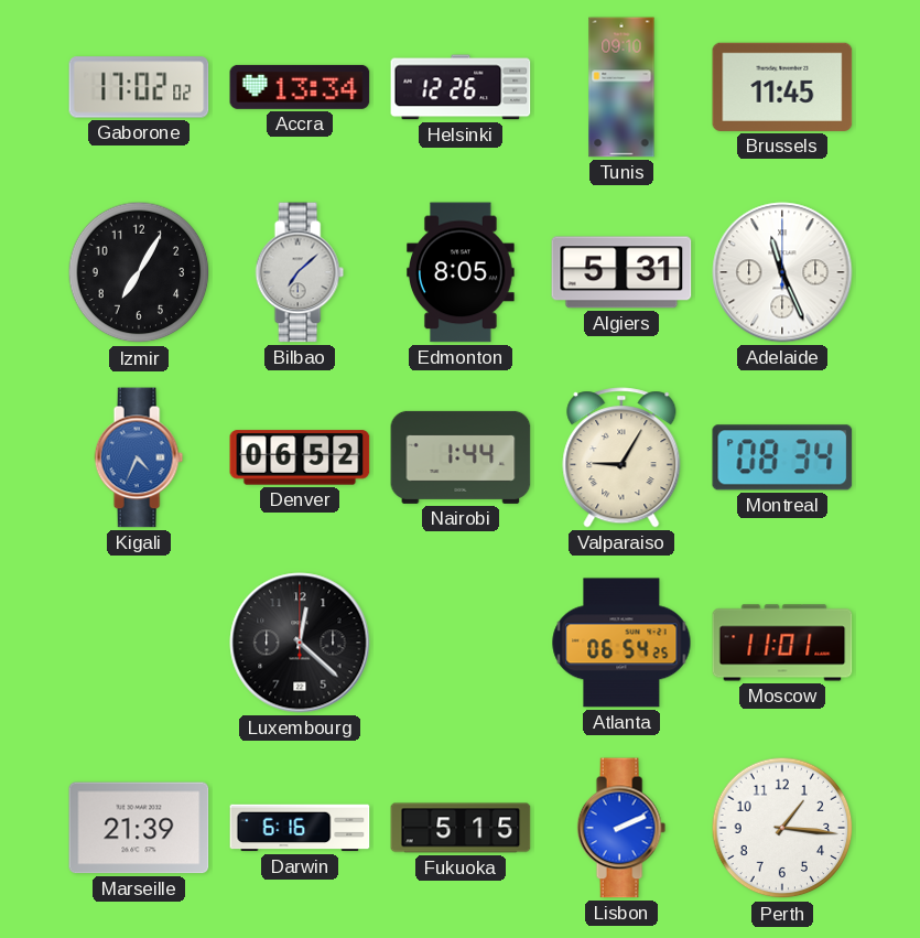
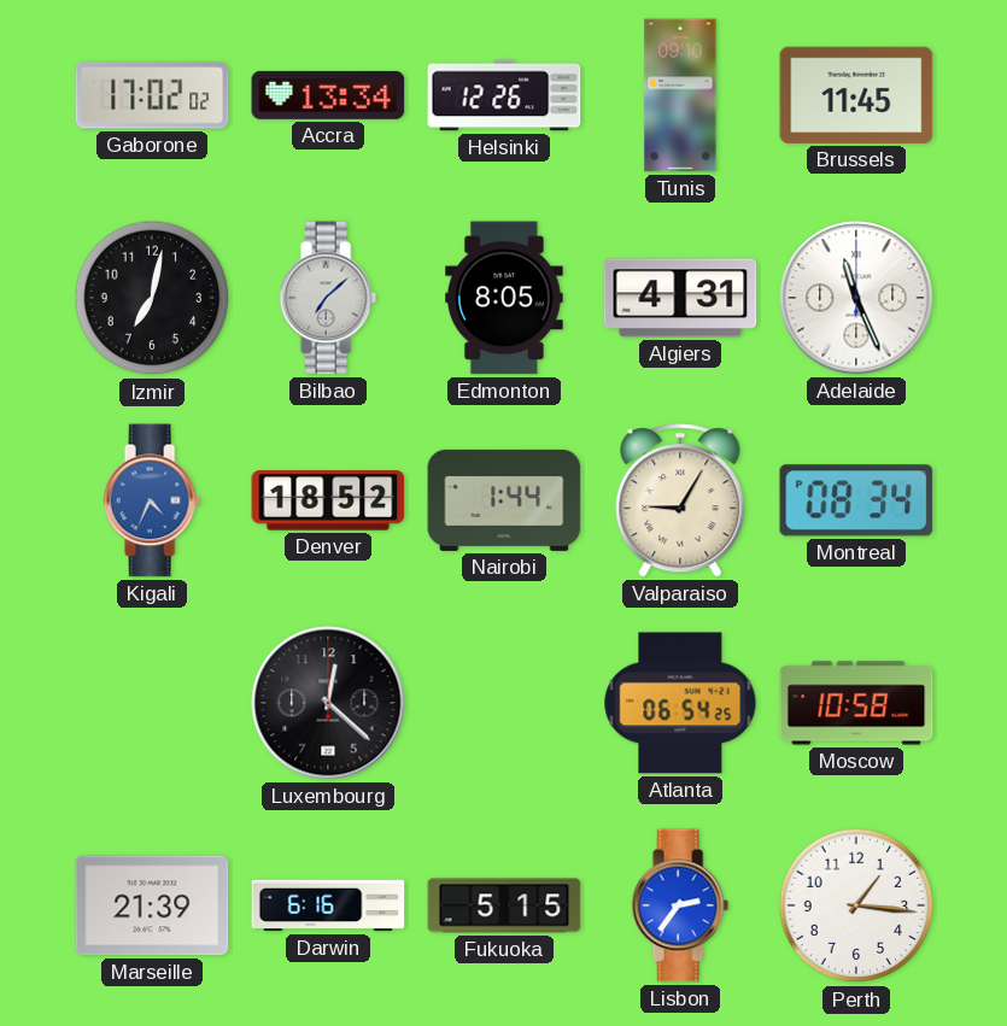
Izmir: 7:05 -> 7:02
Algiers: 5:31 -> 4:31
Denver: 06:52 -> 18:52
Moscow: 11:01 -> 10:58
Lisbon: 2:11 -> 2:36
